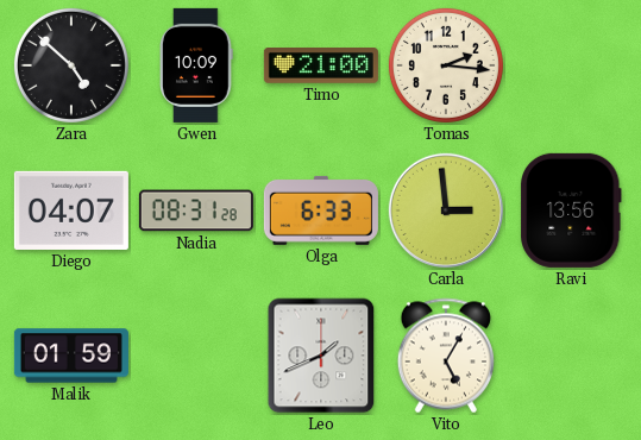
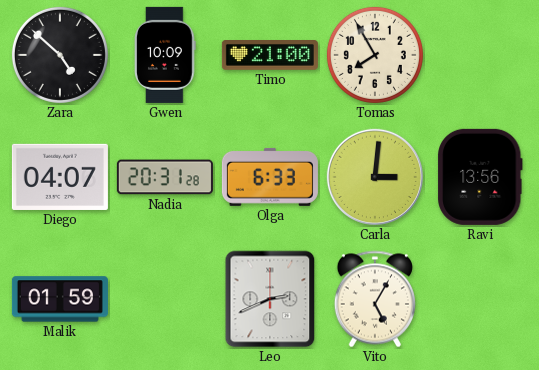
Tomas: 2:16 -> 7:55
Nadia: 08:31 -> 20:31
Carla: 2:59 -> 3:01
Leo: 1:41 -> 2:41
